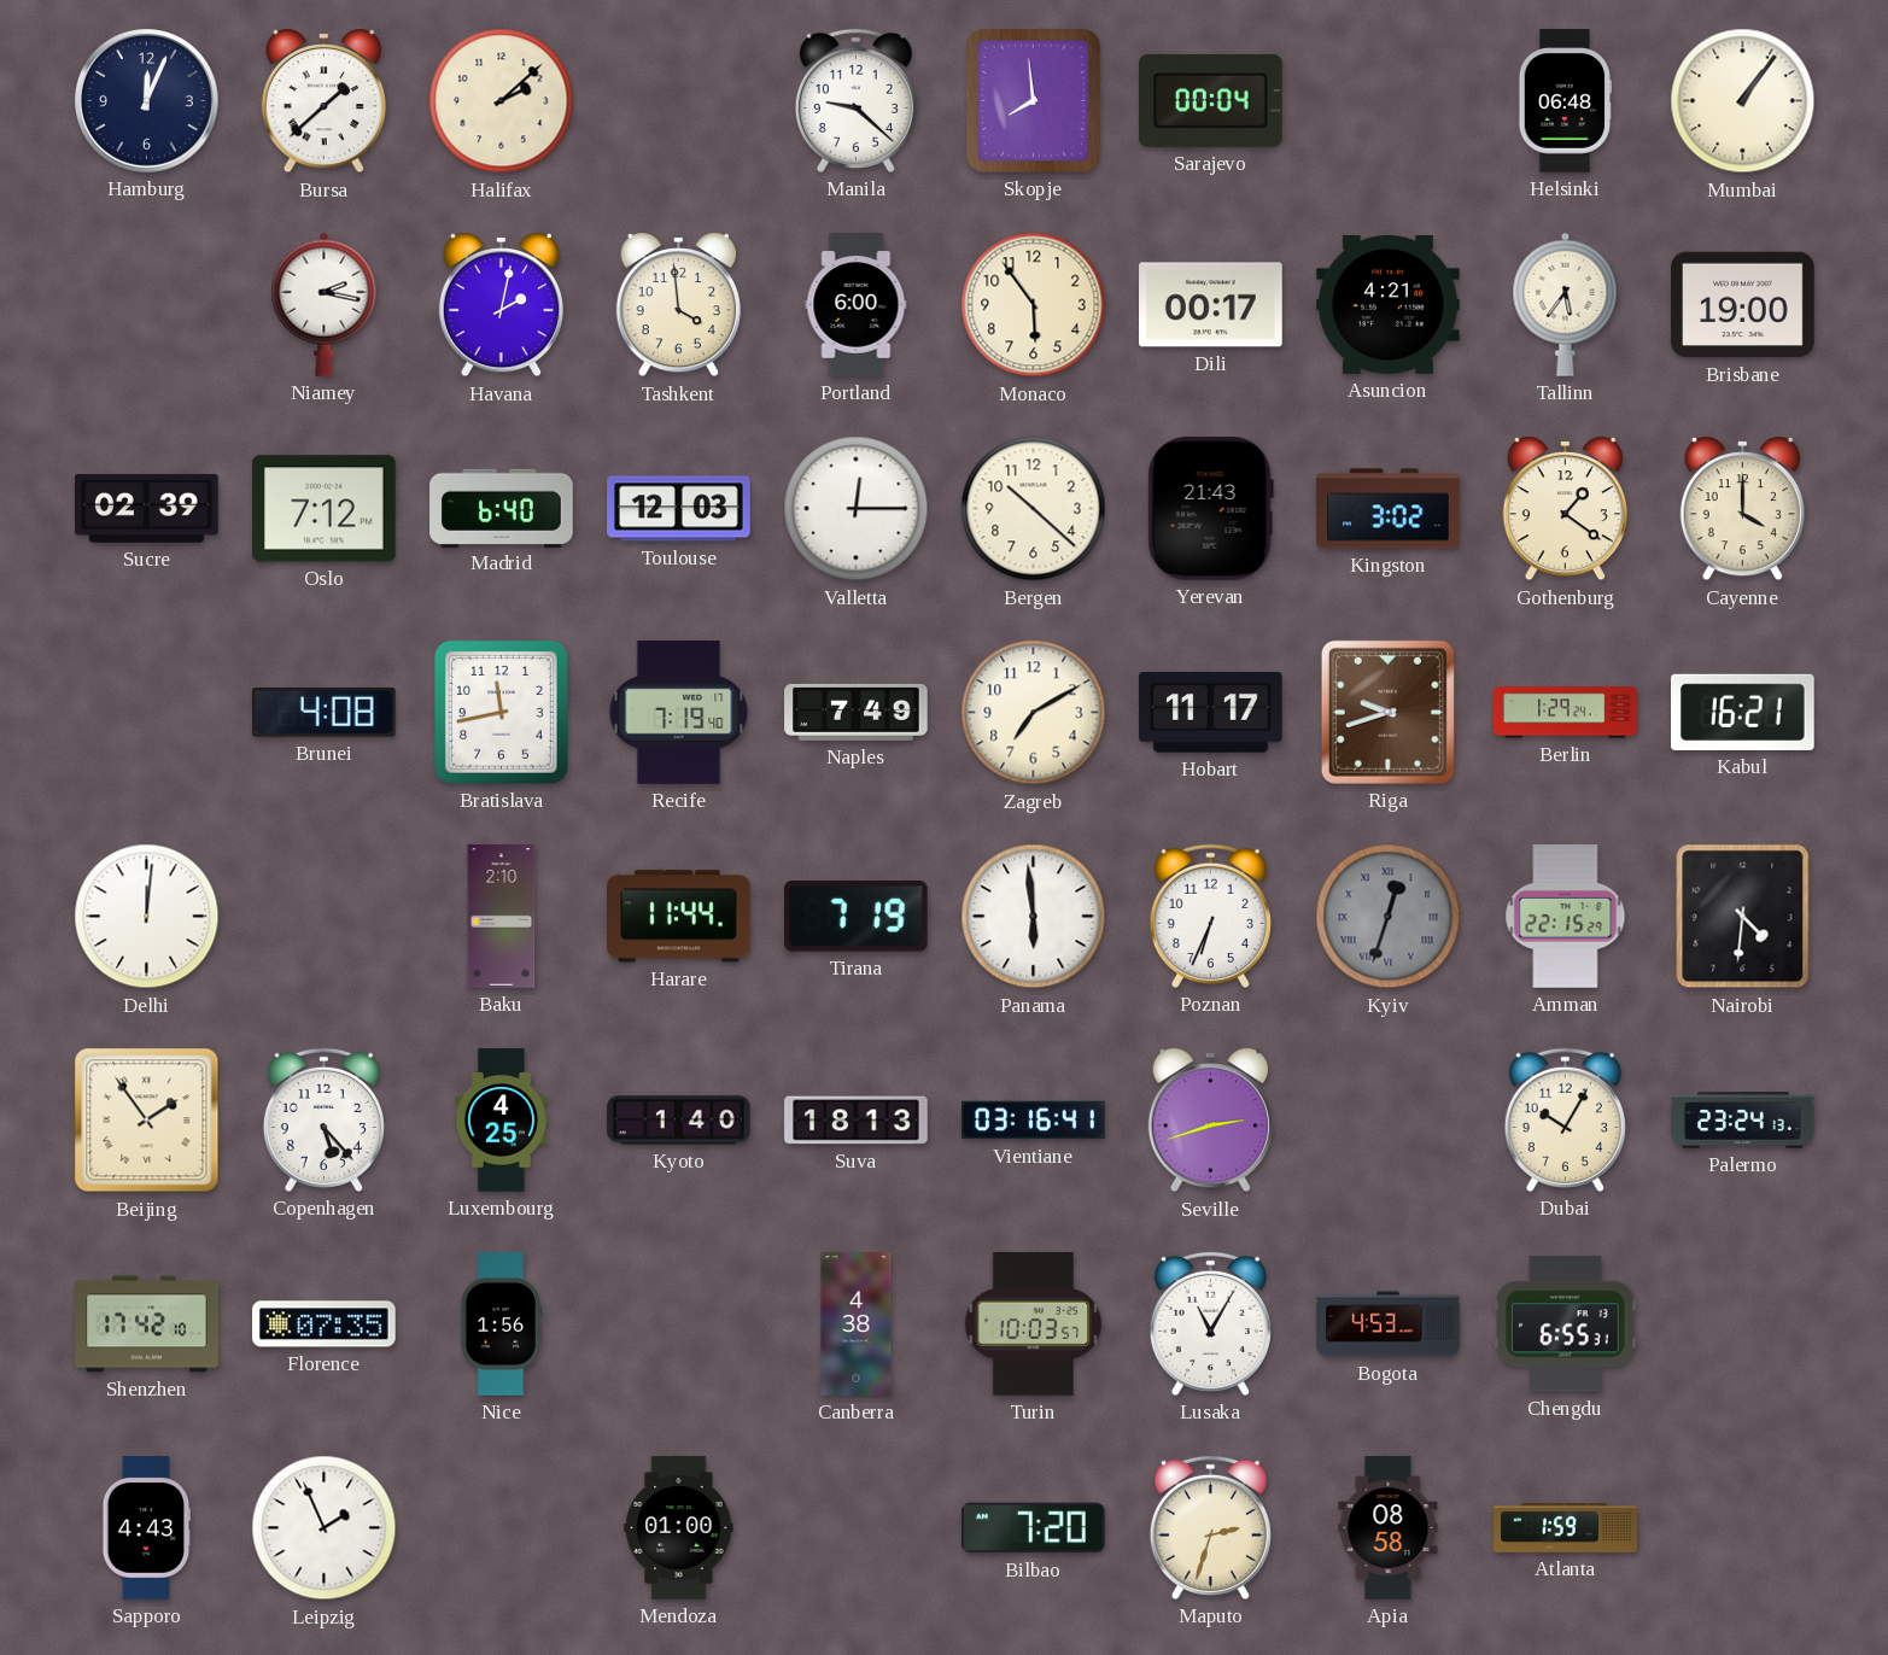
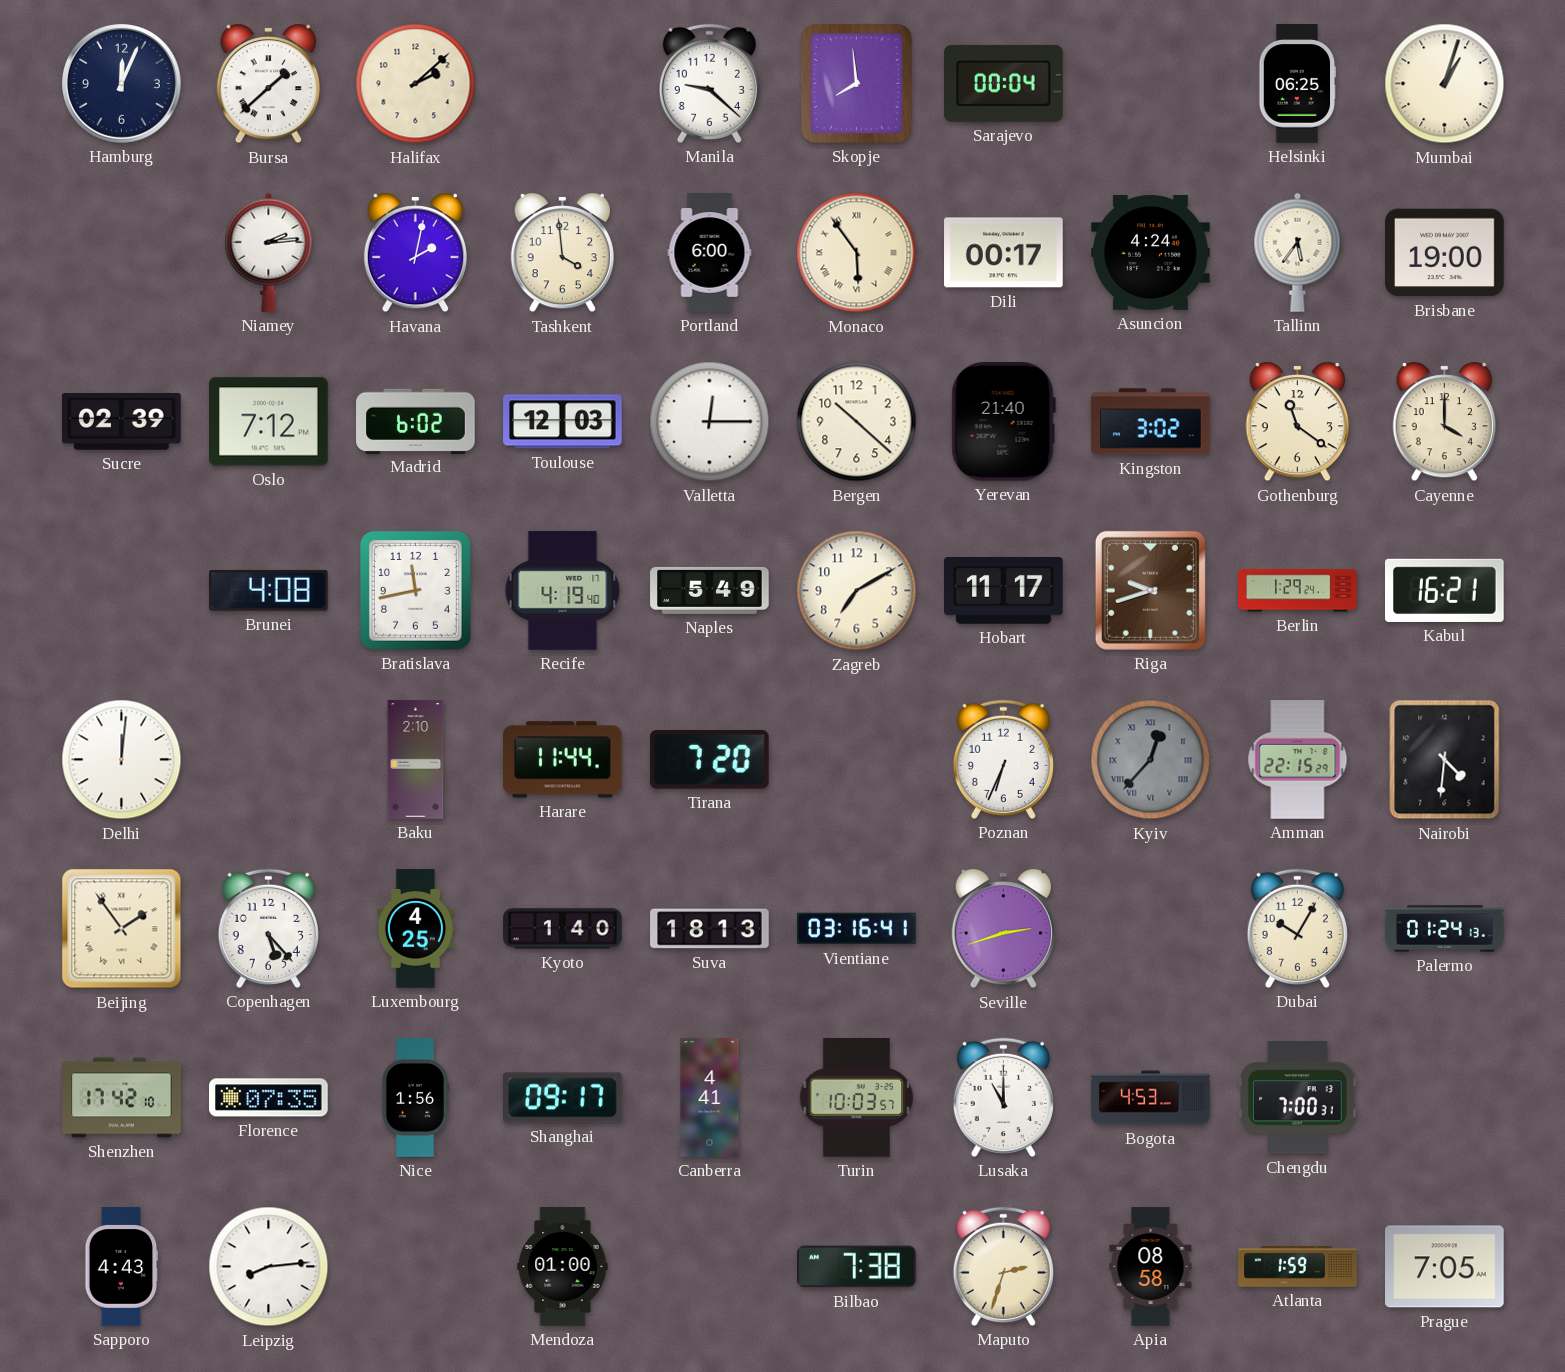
Helsinki: 06:48 -> 06:25
Mumbai: 1:06 -> 1:03
Niamey: 2:17 -> 2:14
Monaco numerals: Arabic -> Roman
Asuncion: 4:21 -> 4:24
Madrid: 6:40 -> 6:02
Yerevan: 21:43 -> 21:40
Gothenburg: 1:21 -> 11:21
Recife: 7:19 -> 4:19
Naples: 7:49 -> 5:49
Tirana: 7:19 -> 7:20
Panama: 5:59 -> none
Kyiv: 12:33 -> 12:37
Palermo: 23:24 -> 01:24
Shanghai: none -> 09:17
Canberra: 4:38 -> 4:41
Lusaka: 11:05 -> 11:00
Chengdu: 6:55 -> 7:00
Leipzig: 1:56 -> 8:14
Bilbao: 7:20 -> 7:38
Prague: none -> 7:05
